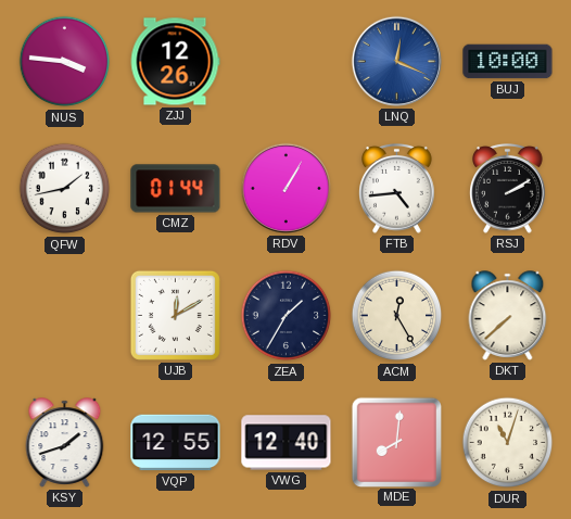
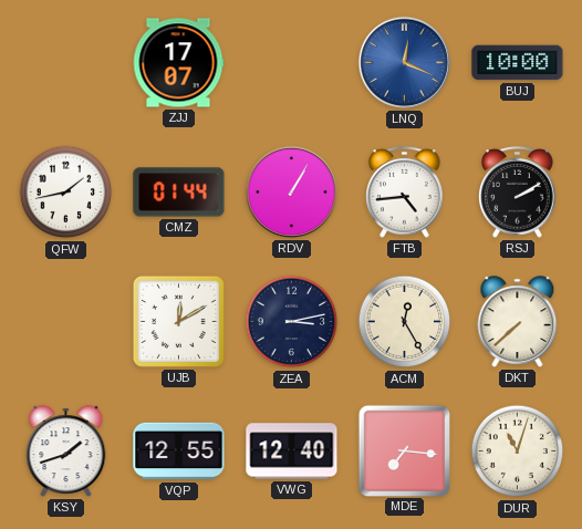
NUS: 3:46 -> none
ZJJ: 12:26 -> 17:07
ZEA: 1:35 -> 3:13
MDE: 8:01 -> 7:16
